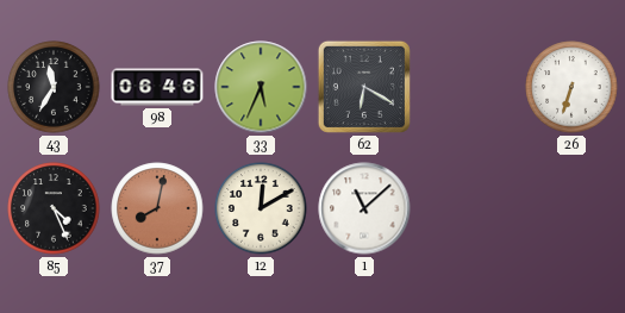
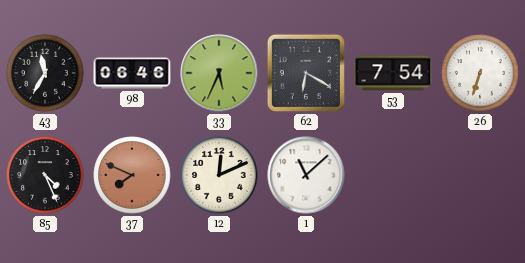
53: none -> 7:54
37: 8:02 -> 7:49
12: 12:10 -> 12:11
